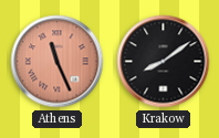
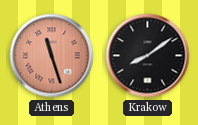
Athens: 11:26 -> 11:27
